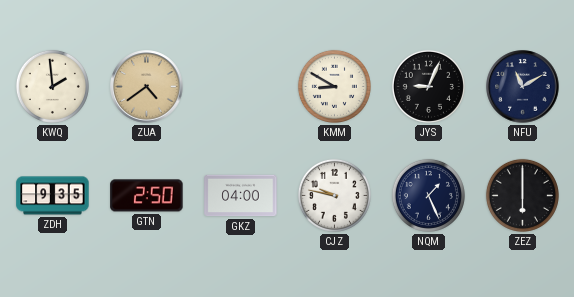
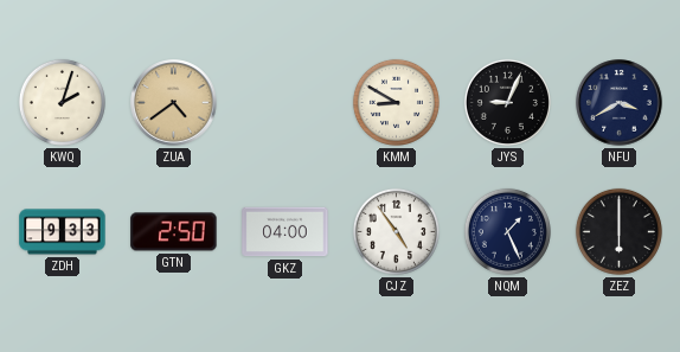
KWQ: 1:59 -> 2:03
NFU: 11:10 -> 3:40
ZDH: 9:35 -> 9:33
CJZ: 9:47 -> 4:54
